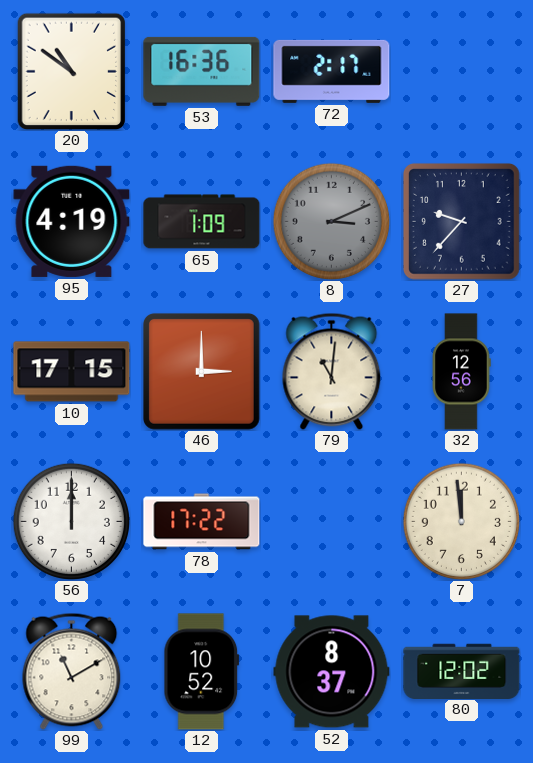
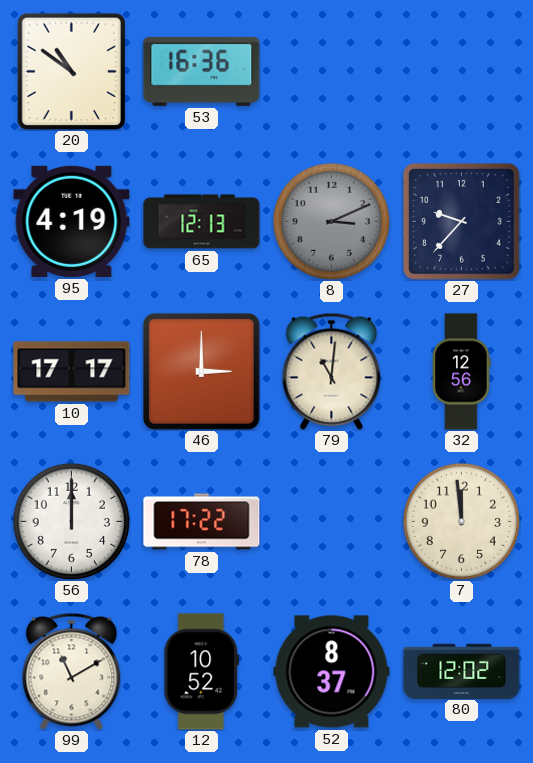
72: 2:17 -> none
65: 1:09 -> 12:13
10: 17:15 -> 17:17
